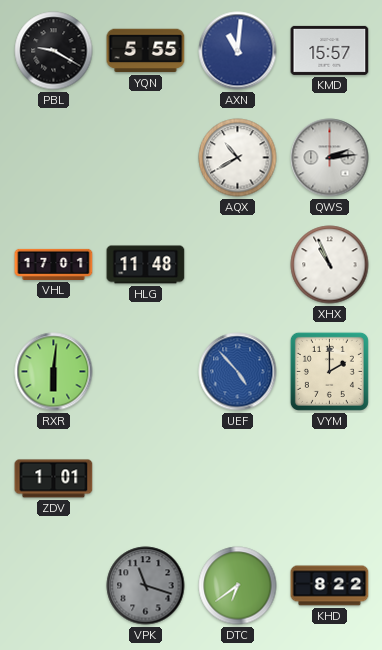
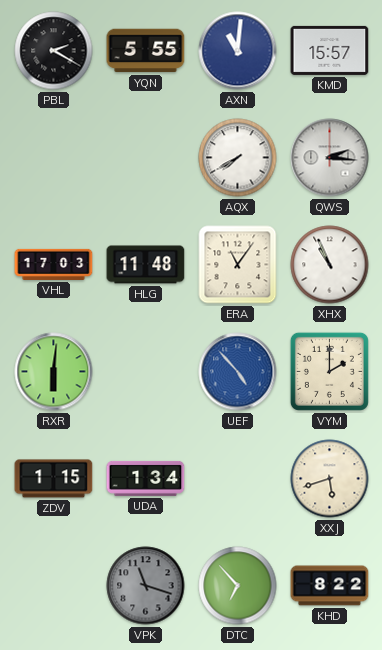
PBL: 9:20 -> 2:20
AQX: 10:40 -> 7:40
QWS: 2:14 -> 2:16
VHL: 17:01 -> 17:03
ERA: none -> 11:06
ZDV: 1:01 -> 1:15
UDA: none -> 1:34
XXJ: none -> 5:42
DTC: 6:39 -> 6:53
